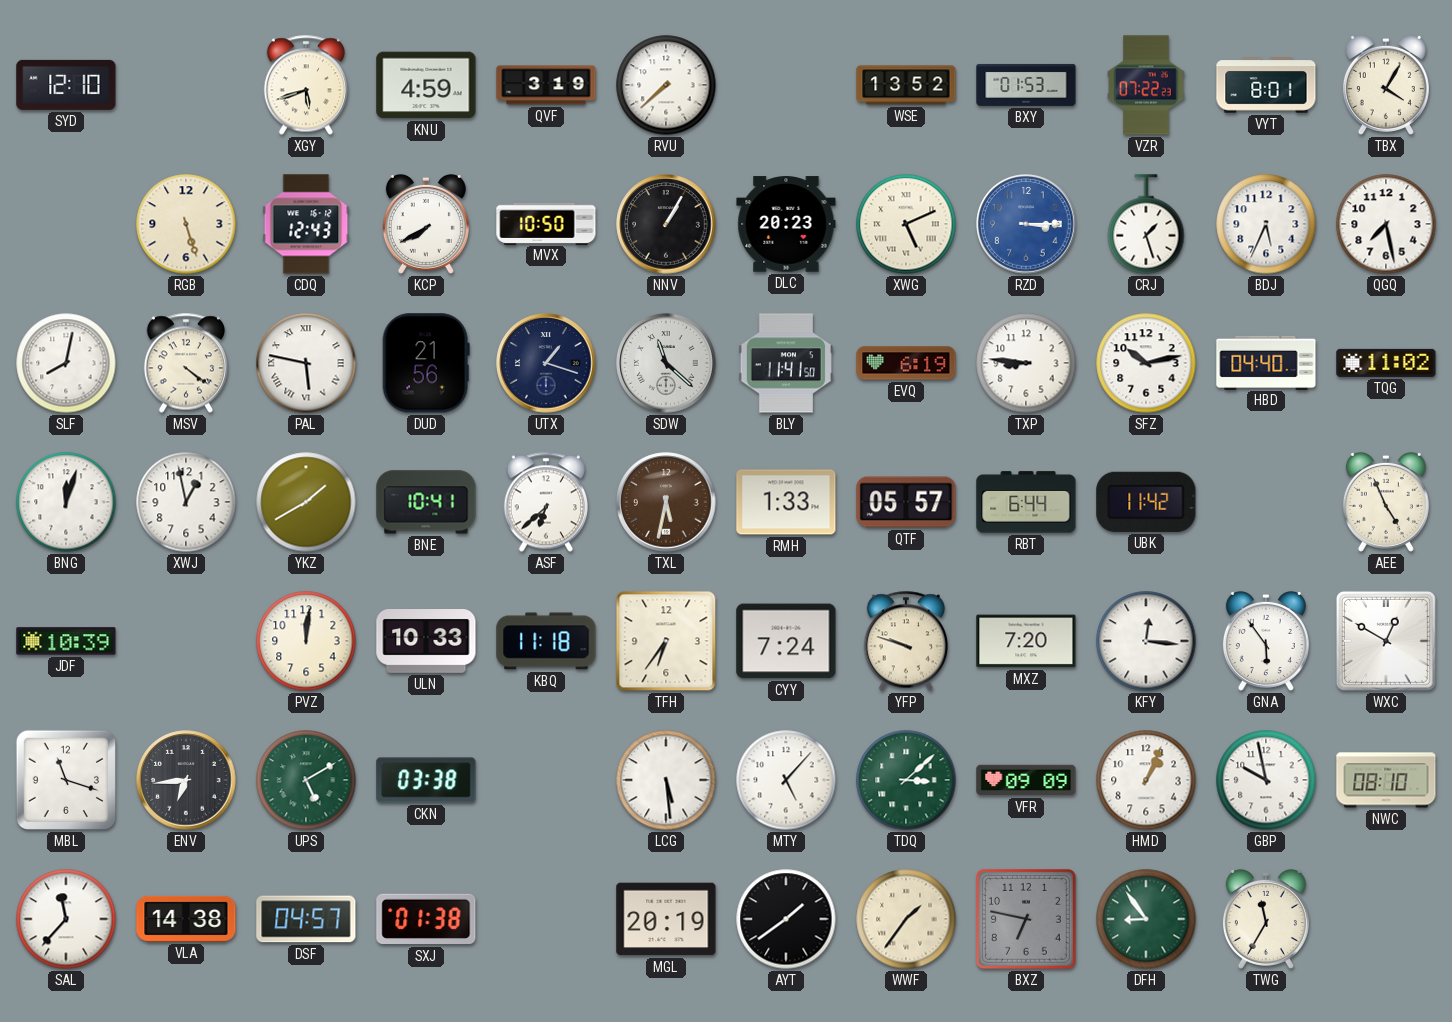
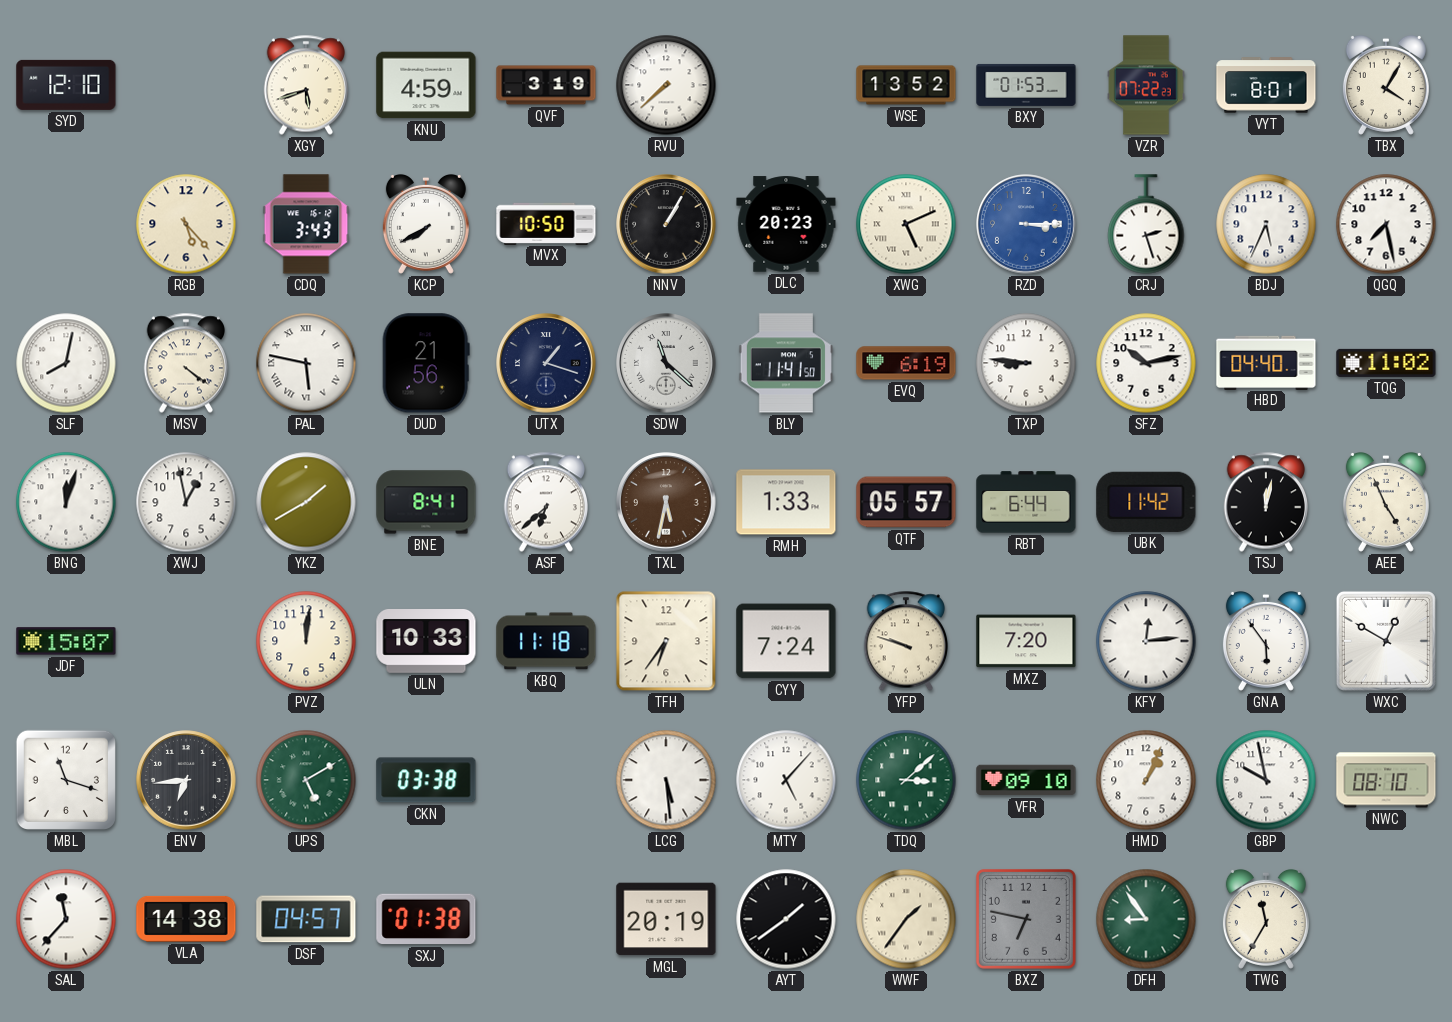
RGB: 5:27 -> 5:23
CDQ: 12:43 -> 3:43
CRJ: 1:27 -> 2:27
BNE: 10:41 -> 8:41
TSJ: none -> 12:02
JDF: 10:39 -> 15:07
KFY: 12:16 -> 12:14
VFR: 09:09 -> 09:10
